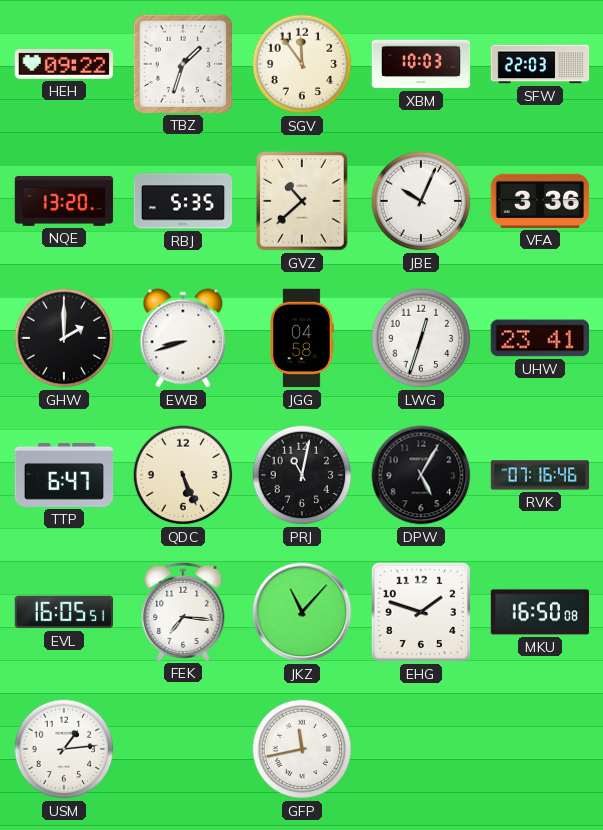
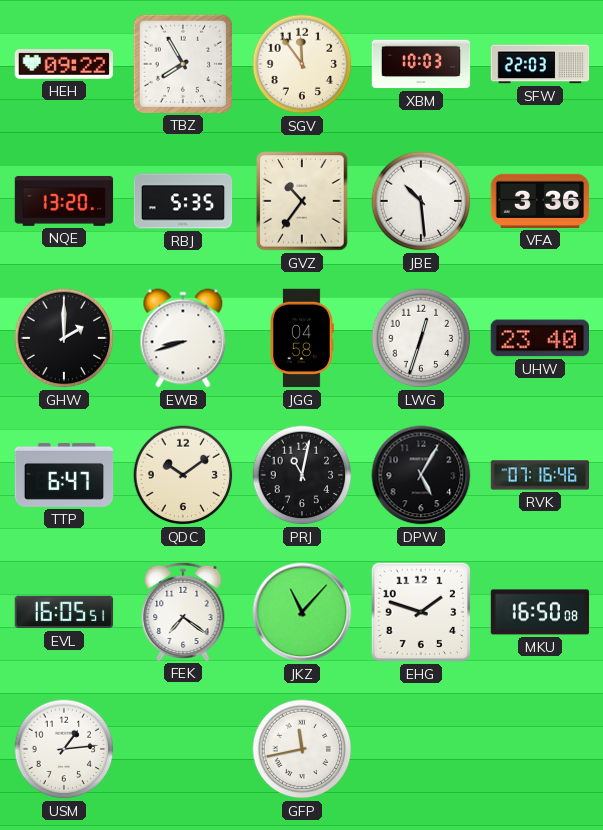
TBZ: 1:33 -> 7:55
GVZ: 10:38 -> 10:36
JBE: 10:04 -> 10:29
UHW: 23:41 -> 23:40
QDC: 5:26 -> 10:09
FEK: 7:16 -> 7:21
